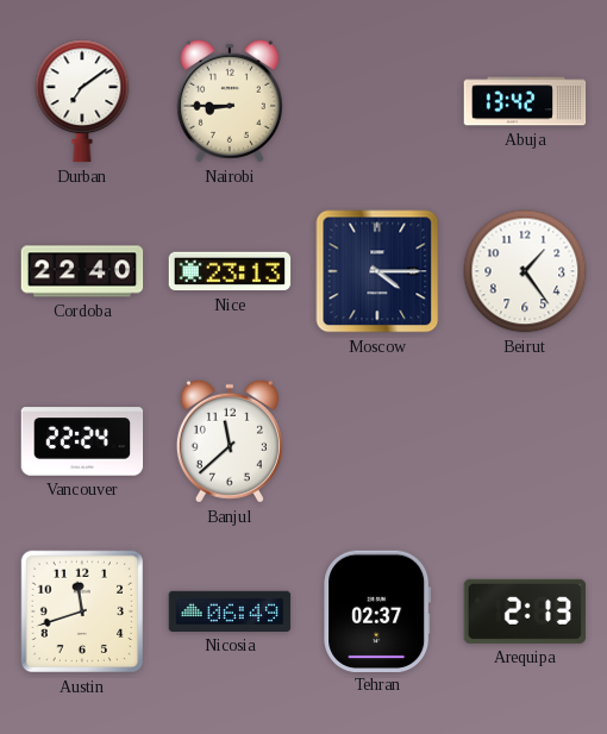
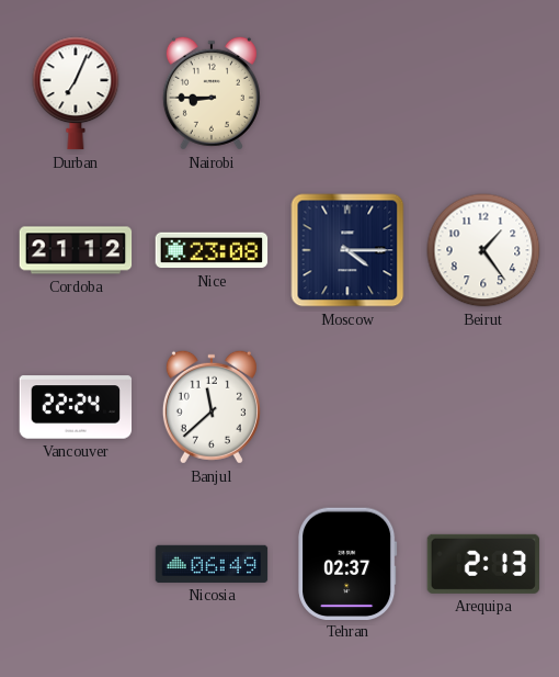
Durban: 7:09 -> 7:04
Abuja: 13:42 -> none
Cordoba: 22:40 -> 21:12
Nice: 23:13 -> 23:08
Austin: 11:42 -> none
